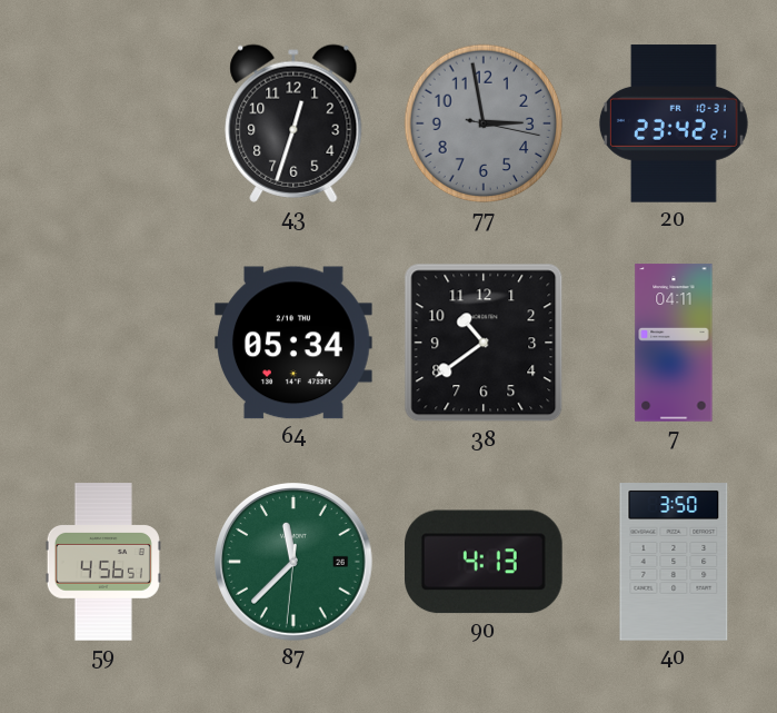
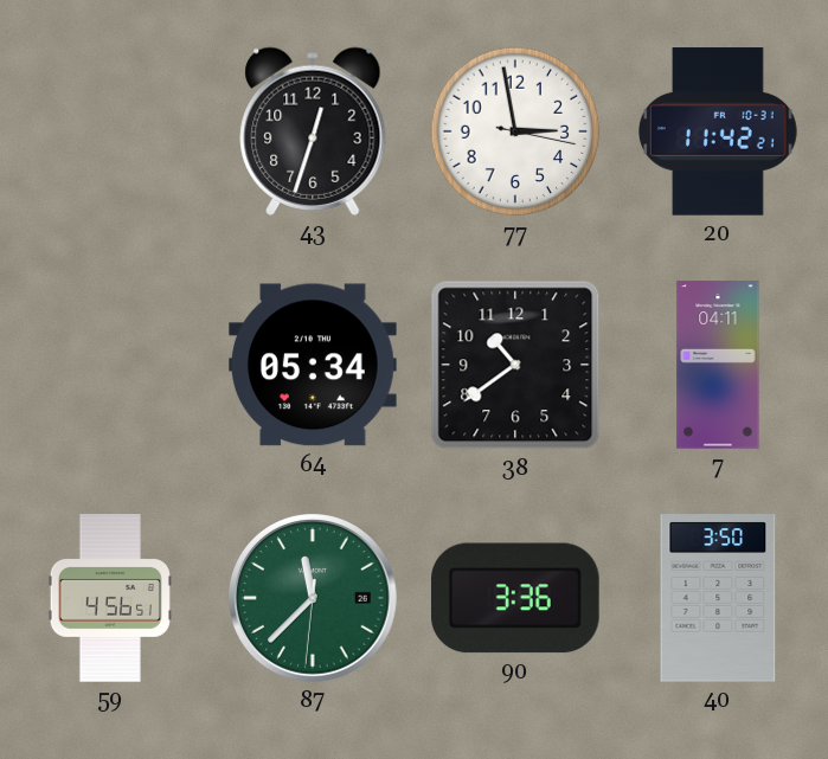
77 dial: grey -> white
20: 23:42 -> 11:42
90: 4:13 -> 3:36
